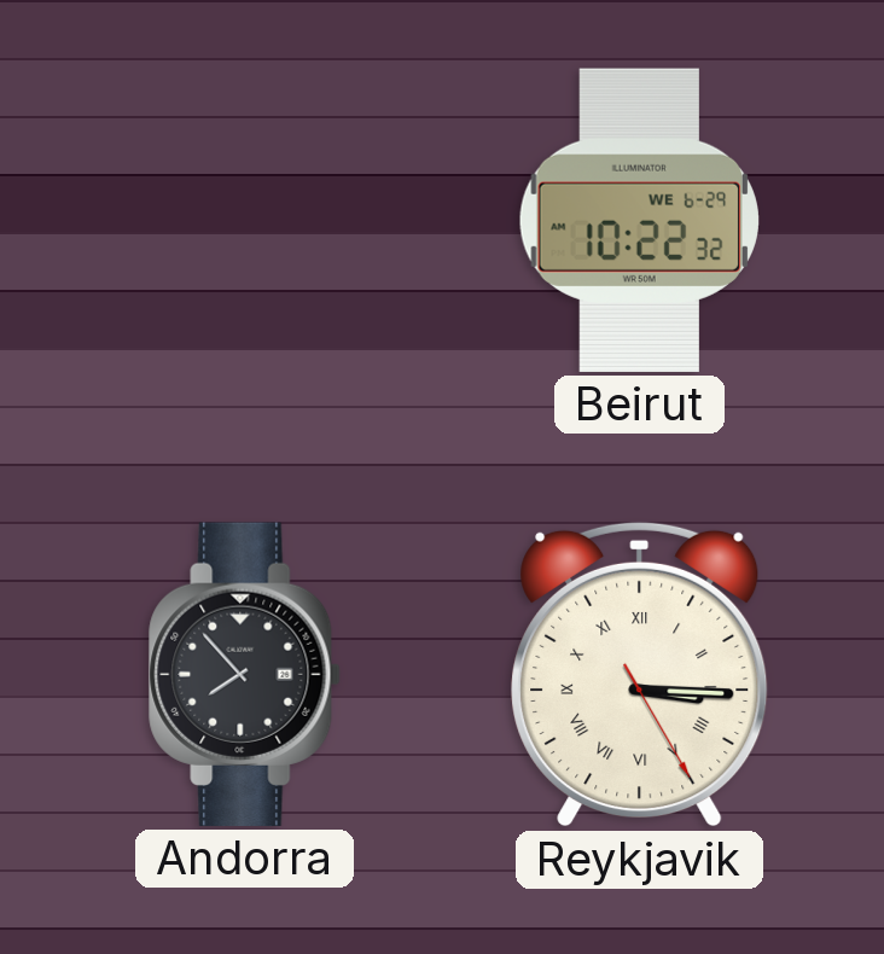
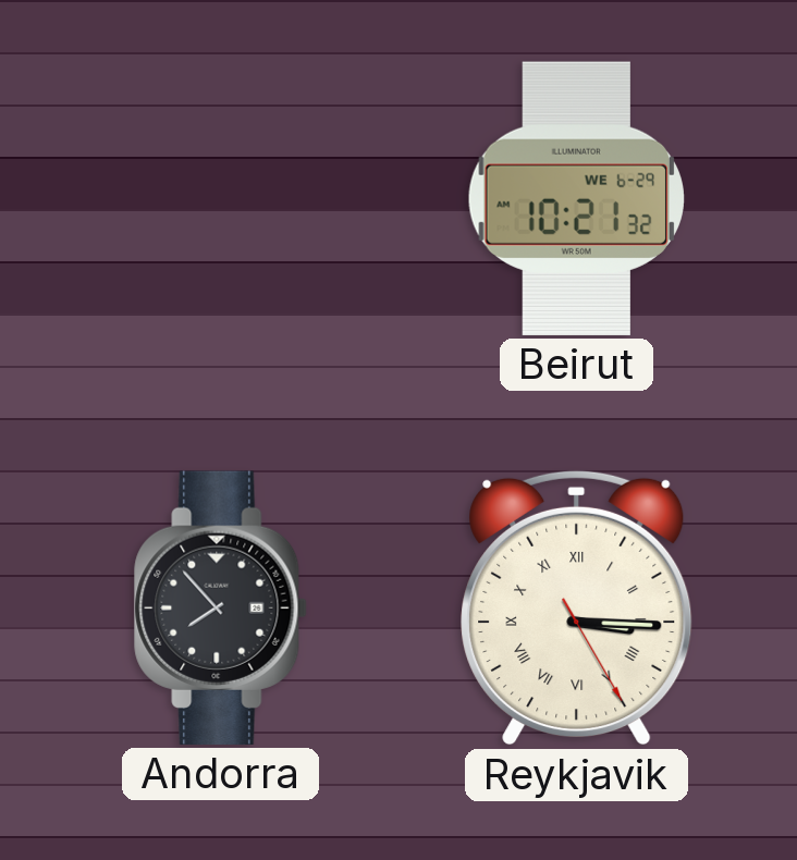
Beirut: 10:22 -> 10:21
